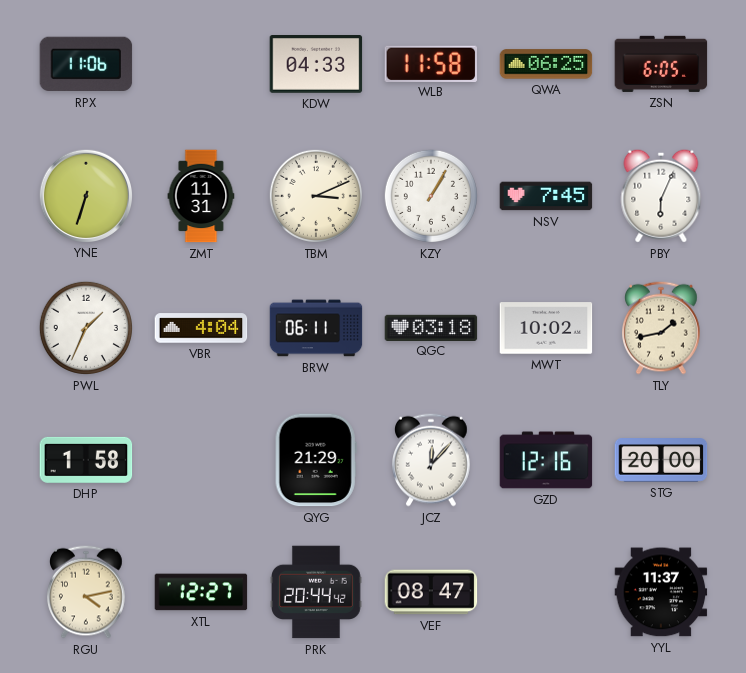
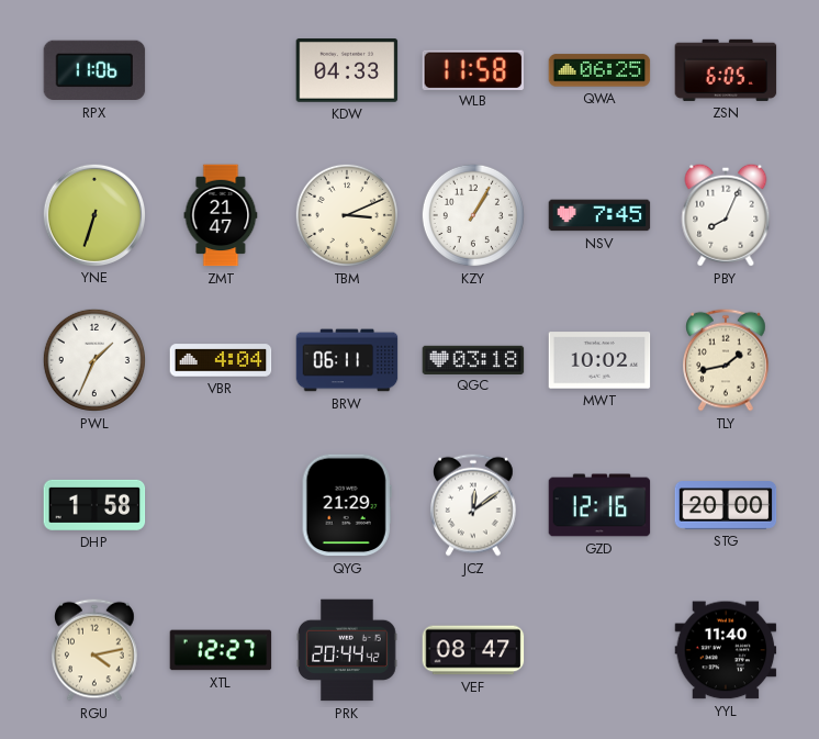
ZMT: 11:31 -> 21:47
PBY: 6:04 -> 8:04
JCZ: 12:07 -> 12:09
YYL: 11:37 -> 11:40
